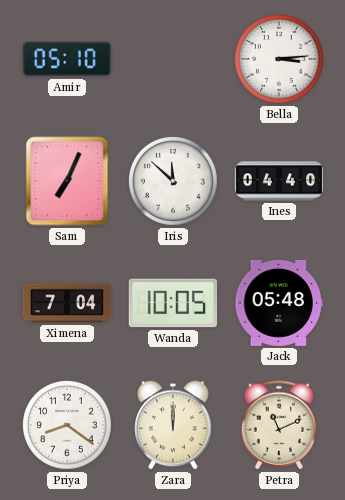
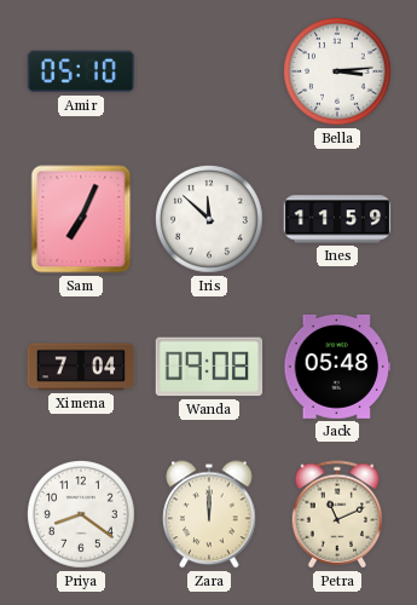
Ines: 04:40 -> 11:59
Wanda: 10:05 -> 09:08
